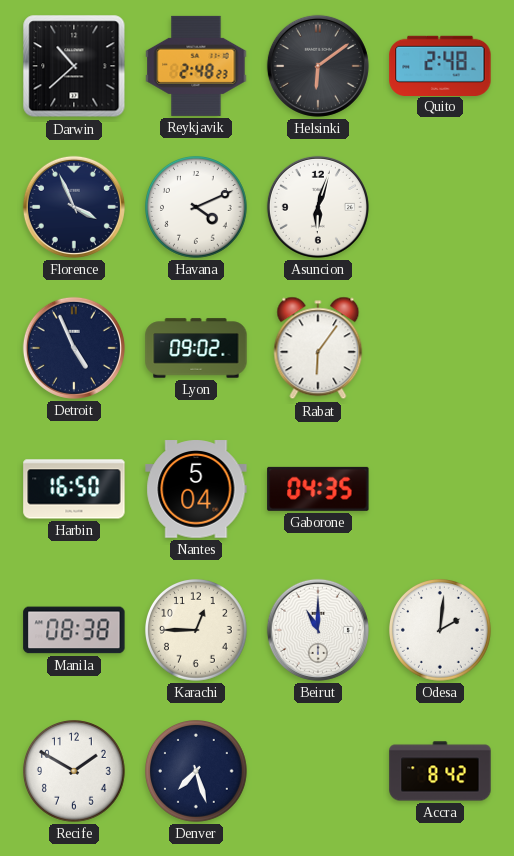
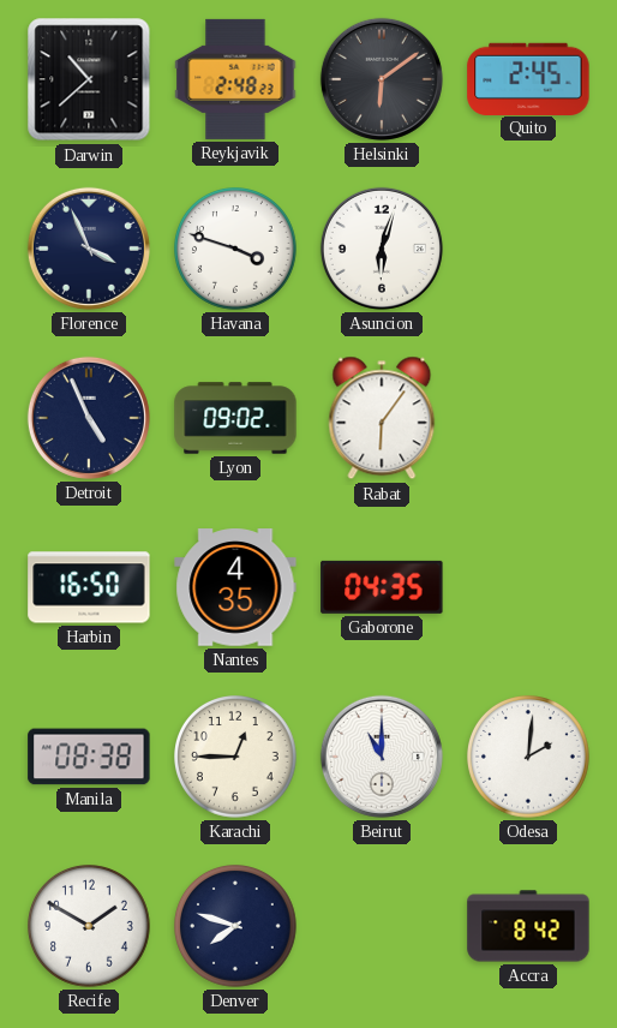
Quito: 2:48 -> 2:45
Havana: 4:11 -> 3:48
Nantes: 5:04 -> 4:35
Denver: 7:27 -> 7:48
